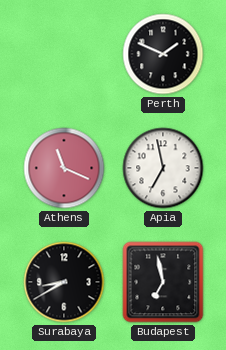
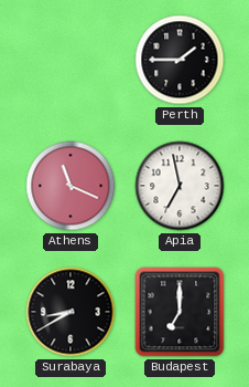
Perth: 1:49 -> 1:45
Budapest: 6:58 -> 7:00
